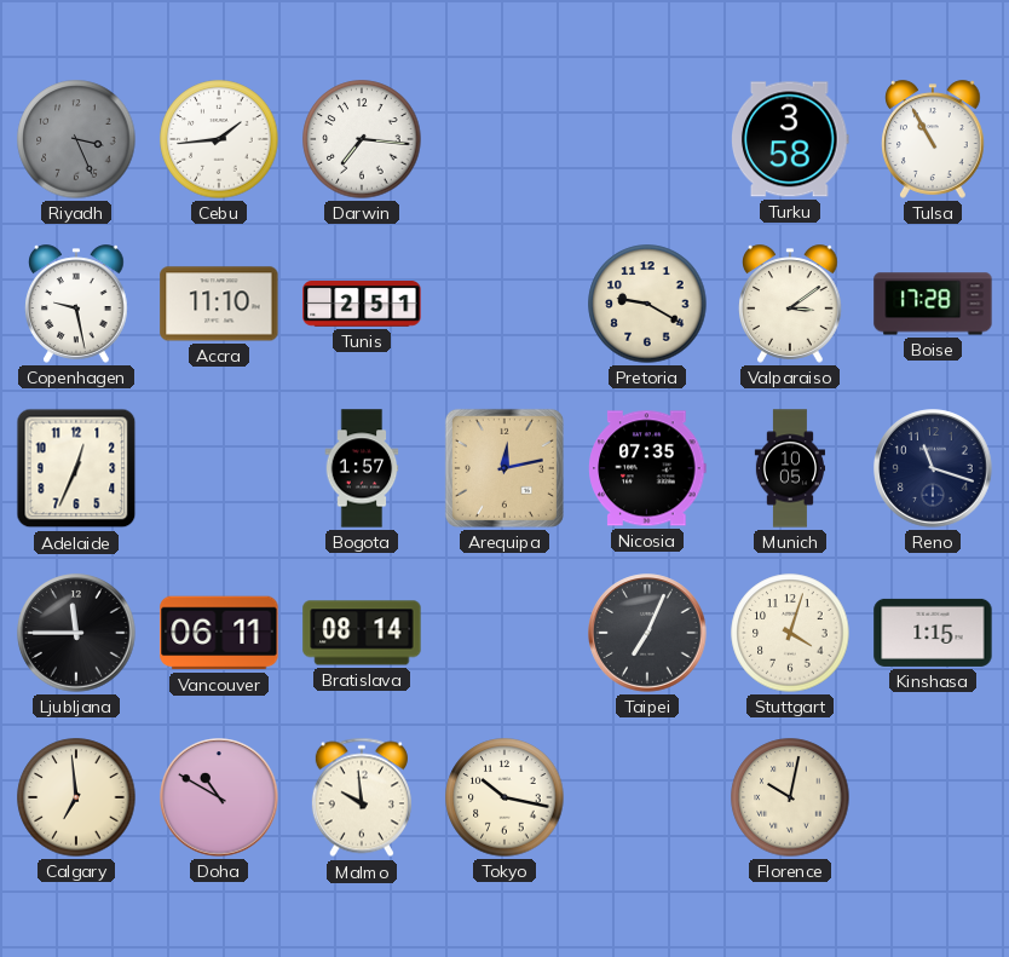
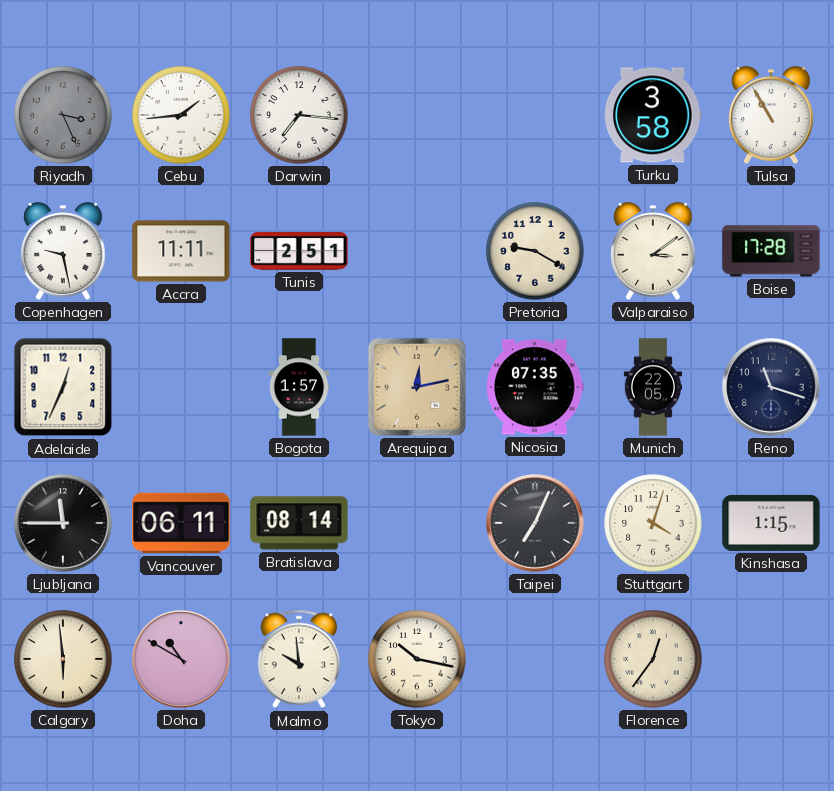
Accra: 11:10 -> 11:11
Munich: 10:05 -> 22:05
Calgary: 6:59 -> 5:59
Florence: 10:02 -> 12:36
